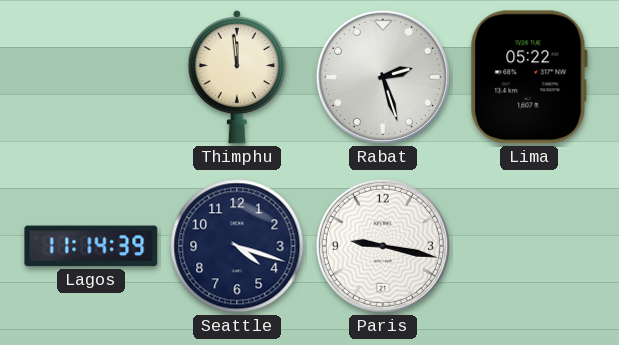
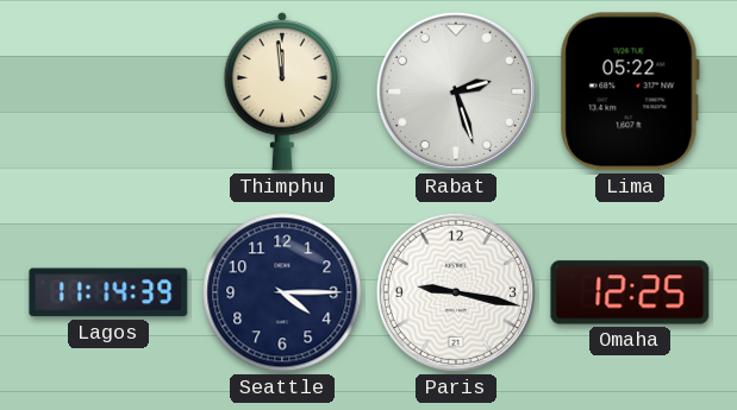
Seattle: 4:18 -> 4:15
Omaha: none -> 12:25
